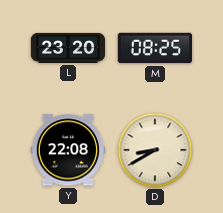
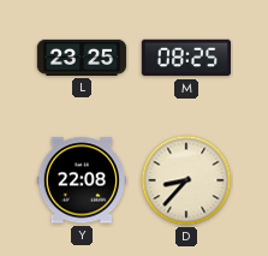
L: 23:20 -> 23:25
D: 8:40 -> 8:37
